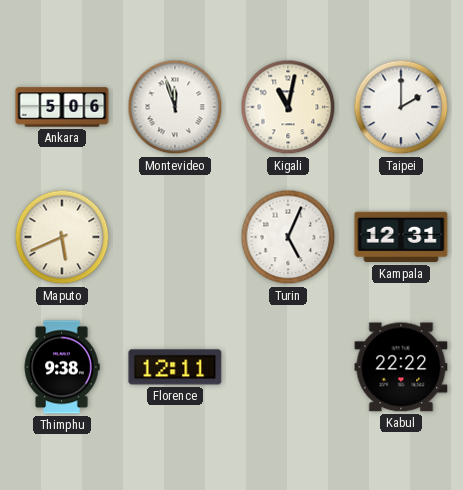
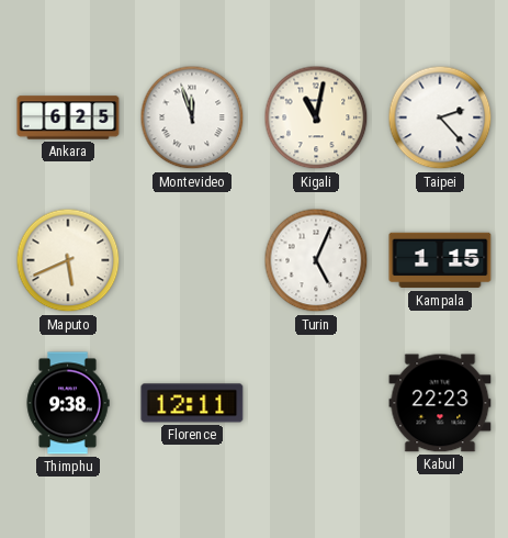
Ankara: 5:06 -> 6:25
Taipei: 2:00 -> 2:23
Kampala: 12:31 -> 1:15
Kabul: 22:22 -> 22:23
